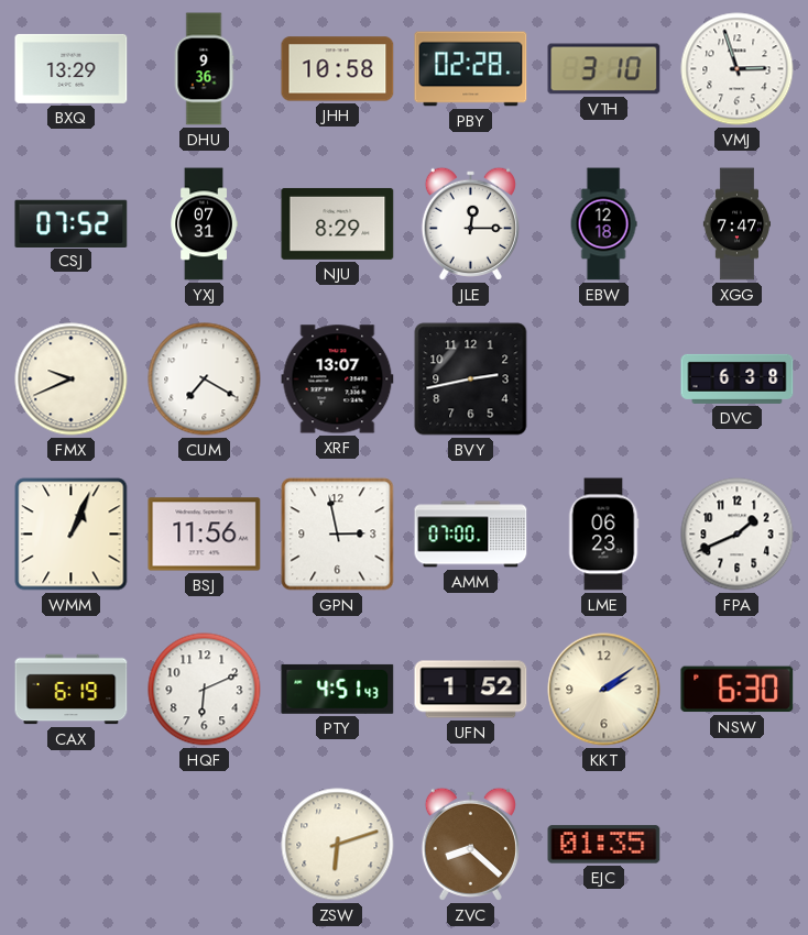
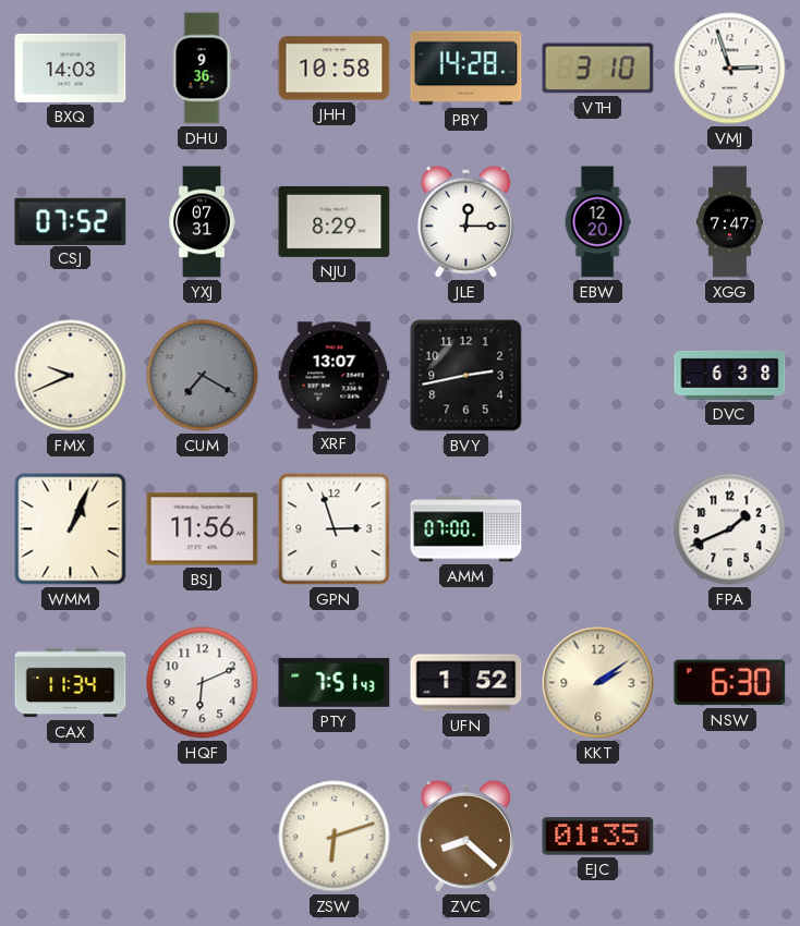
BXQ: 13:29 -> 14:03
PBY: 02:28 -> 14:28
EBW: 12:18 -> 12:20
CUM dial: white -> grey
GPN: 2:58 -> 2:57
LME: 06:23 -> none
CAX: 6:19 -> 11:34
PTY: 4:51 -> 7:51
